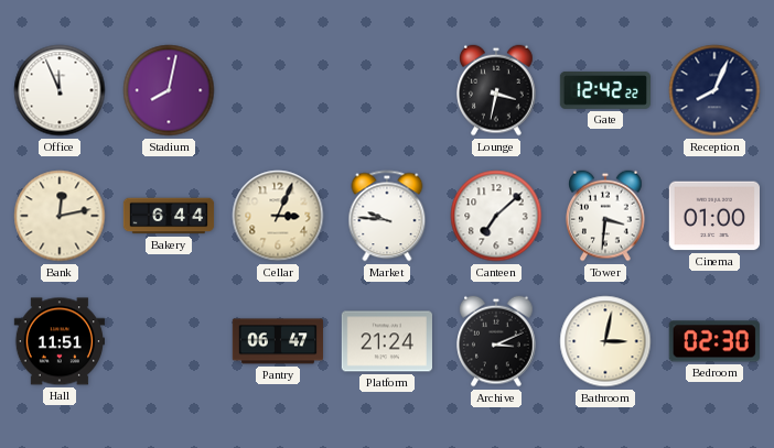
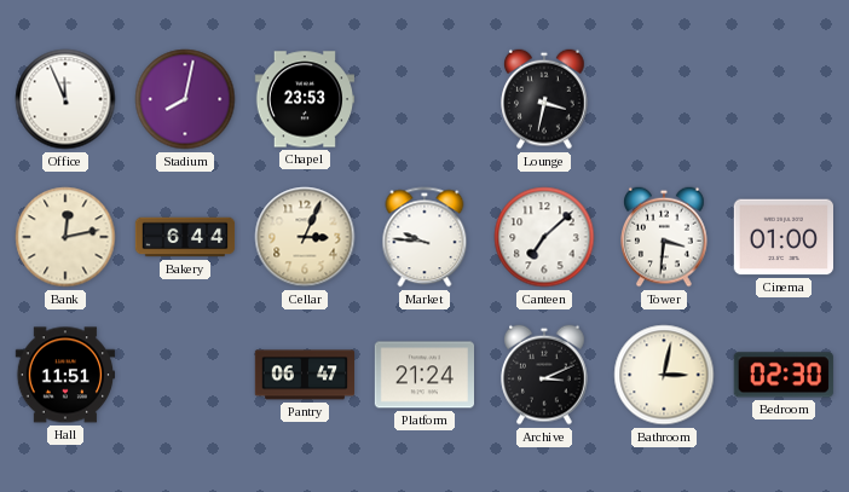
Chapel: none -> 23:53
Gate: 12:42 -> none
Reception: 8:04 -> none
